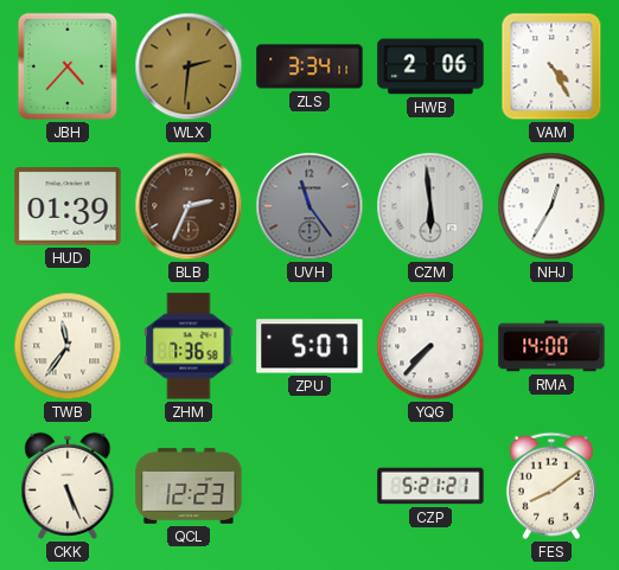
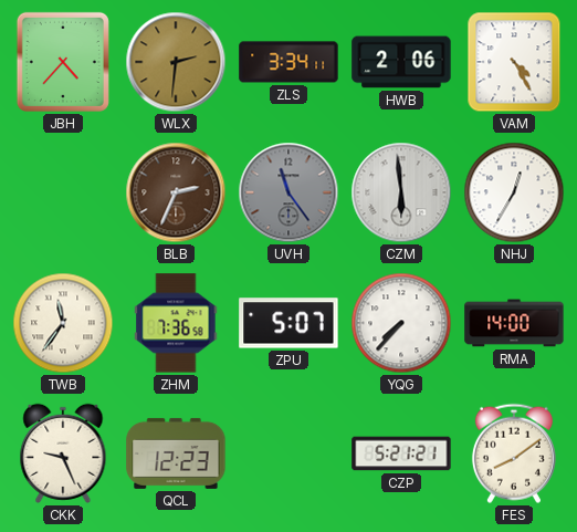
HUD: 01:39 -> none
CKK: 5:26 -> 9:26
